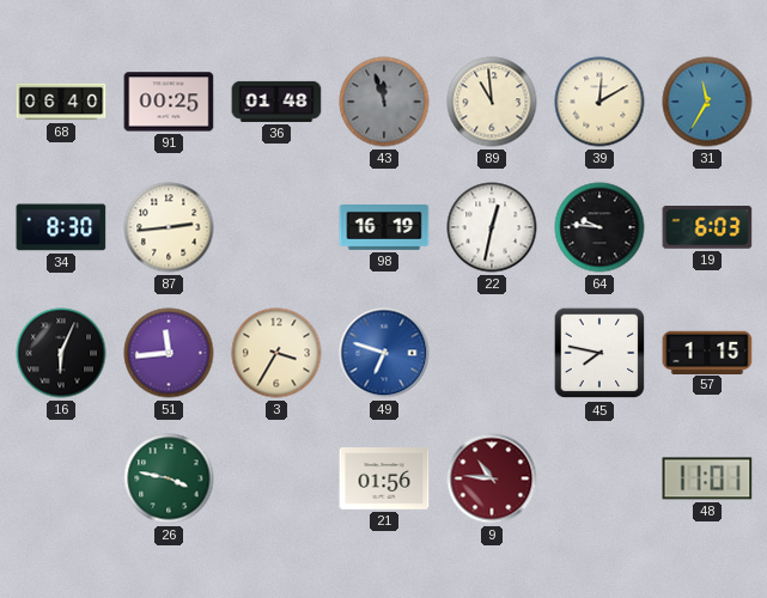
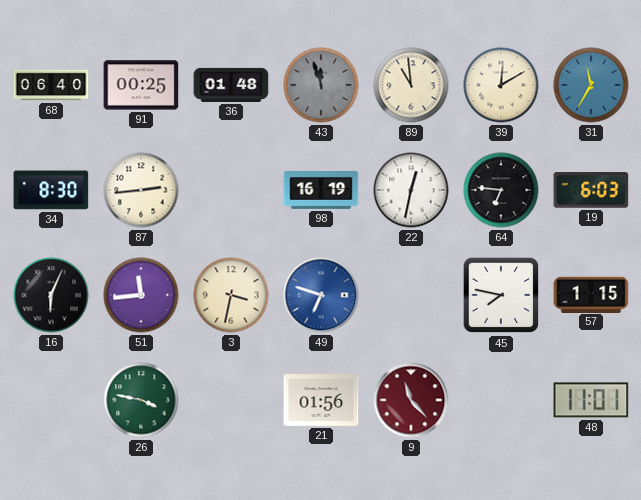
64: 9:46 -> 6:46
3: 3:35 -> 3:32
9: 10:46 -> 11:23
